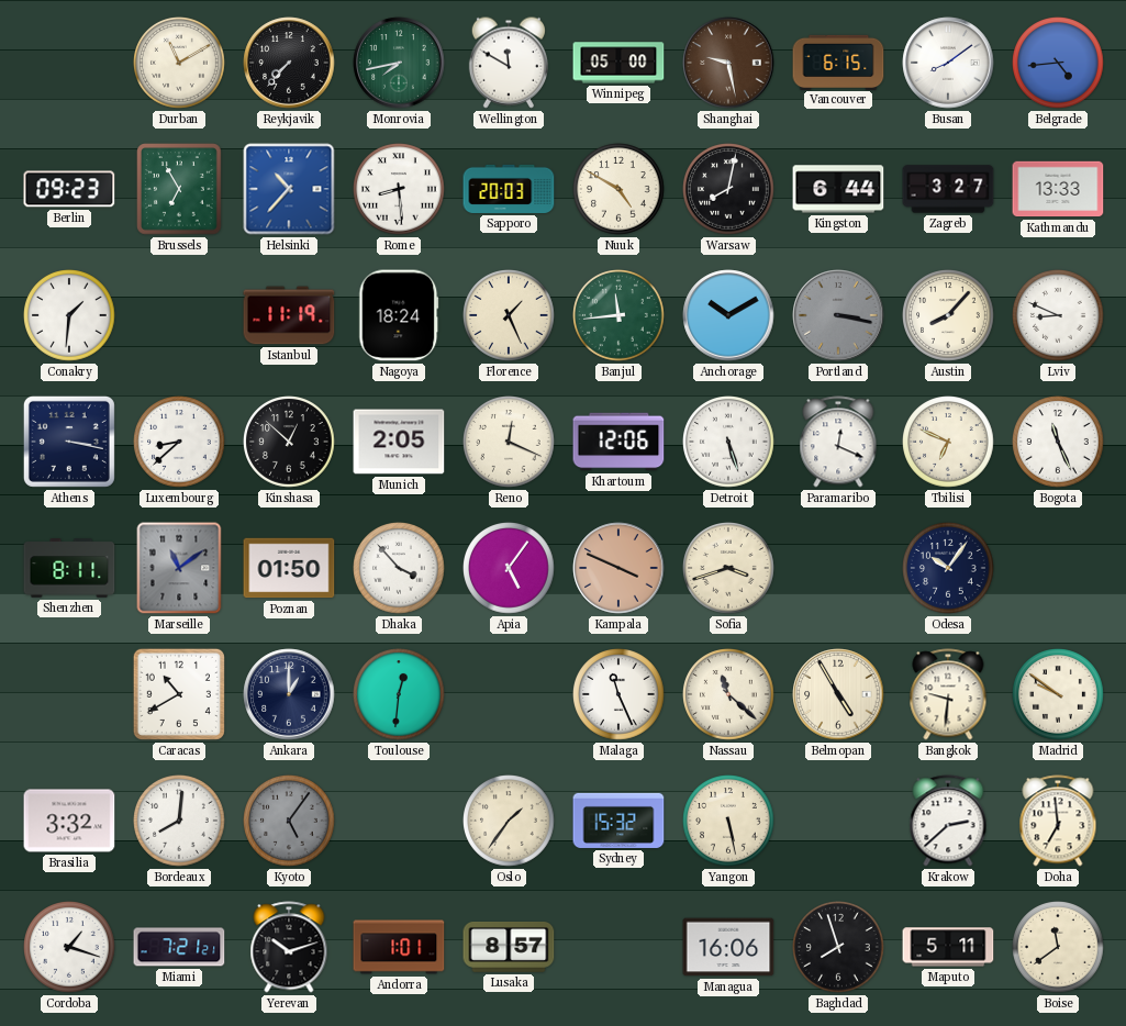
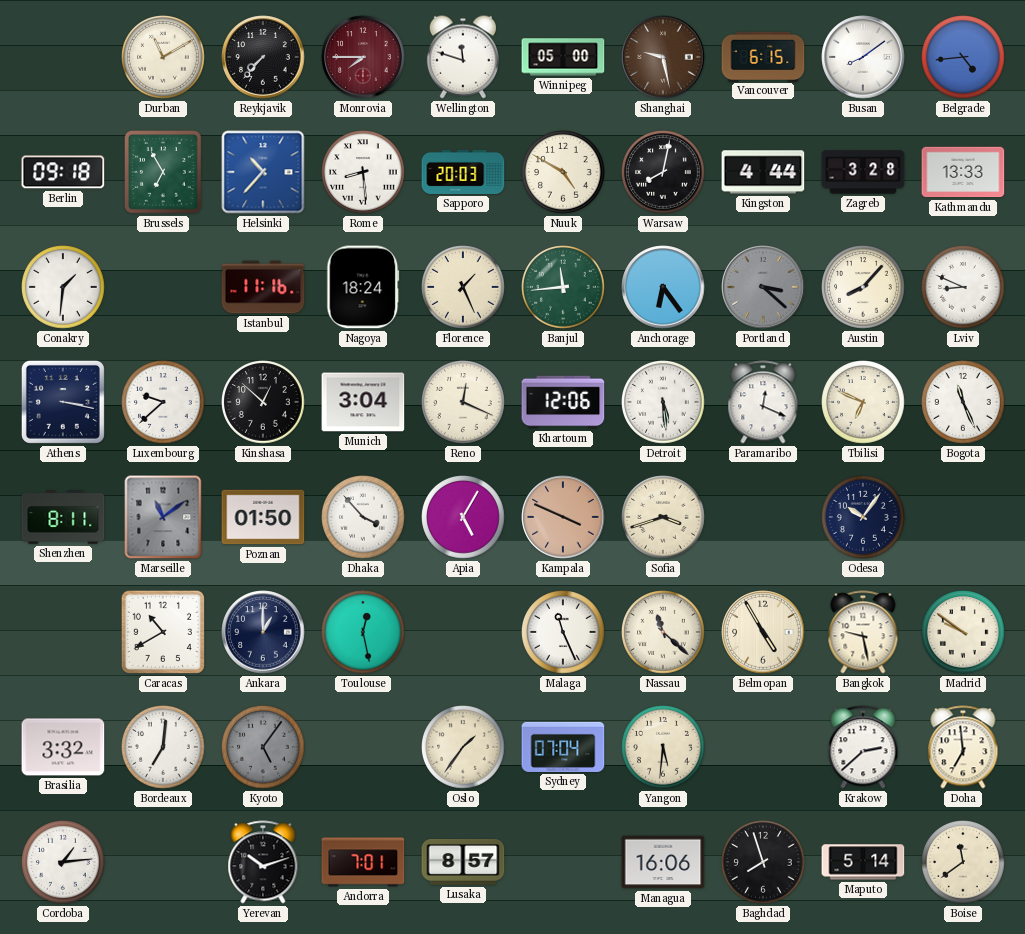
Monrovia: 7:43 -> 7:45
Monrovia dial: green -> burgundy
Wellington: 11:50 -> 11:48
Berlin: 09:23 -> 09:18
Kingston: 6:44 -> 4:44
Zagreb: 3:27 -> 3:28
Istanbul: 11:19 -> 11:16
Anchorage: 10:10 -> 6:24
Portland: 3:17 -> 3:22
Luxembourg: 8:38 -> 9:38
Munich: 2:05 -> 3:04
Detroit: 5:27 -> 5:29
Apia: 5:06 -> 5:05
Toulouse: 12:31 -> 12:28
Bangkok: 9:31 -> 9:28
Bordeaux: 8:01 -> 7:01
Sydney: 15:32 -> 07:04
Yangon: 5:28 -> 5:31
Cordoba: 1:18 -> 1:14
Miami: 7:21 -> none
Andorra: 1:01 -> 7:01
Maputo: 5:11 -> 5:14
